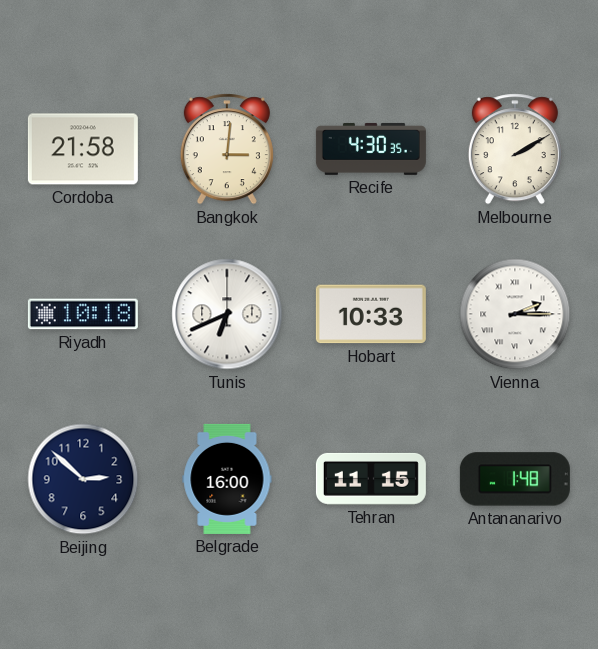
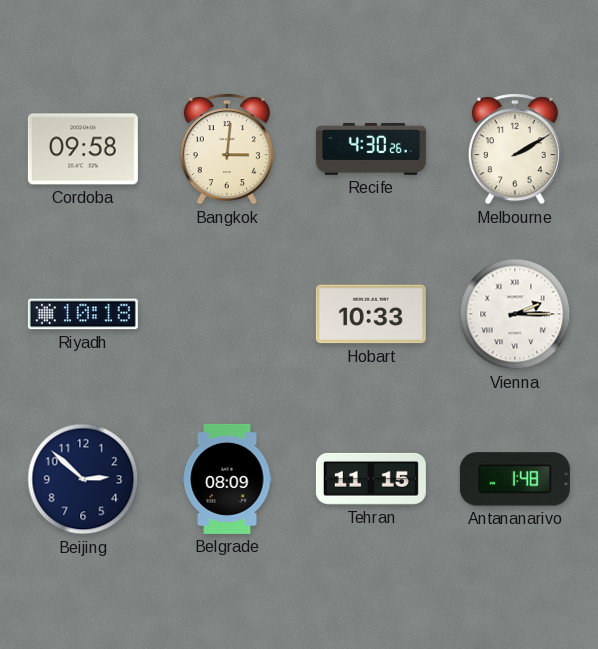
Cordoba: 21:58 -> 09:58
Recife: 4:30:35 -> 4:30:26
Tunis: 6:41 -> none
Belgrade: 16:00 -> 08:09
